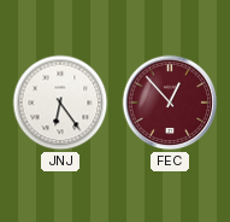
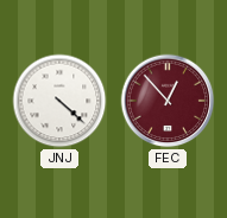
JNJ: 6:24 -> 4:22
